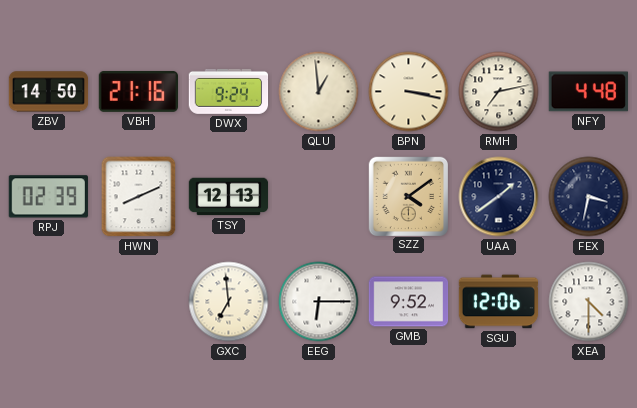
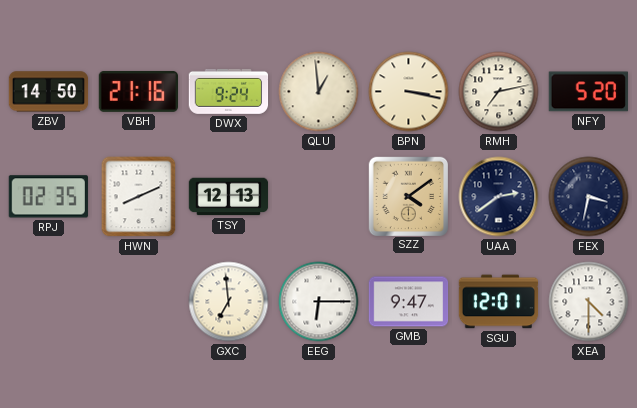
NFY: 4:48 -> 5:20
RPJ: 02:39 -> 02:35
UAA: 1:39 -> 2:39
GMB: 9:52 -> 9:47
SGU: 12:06 -> 12:01
